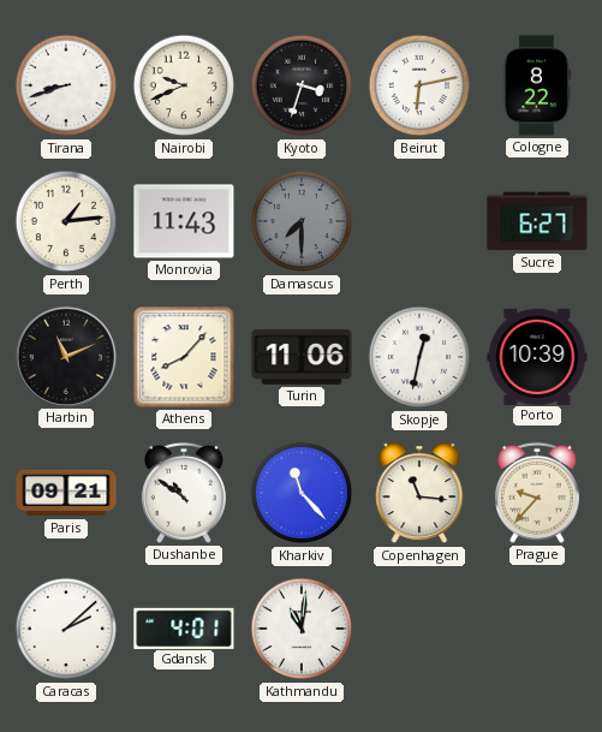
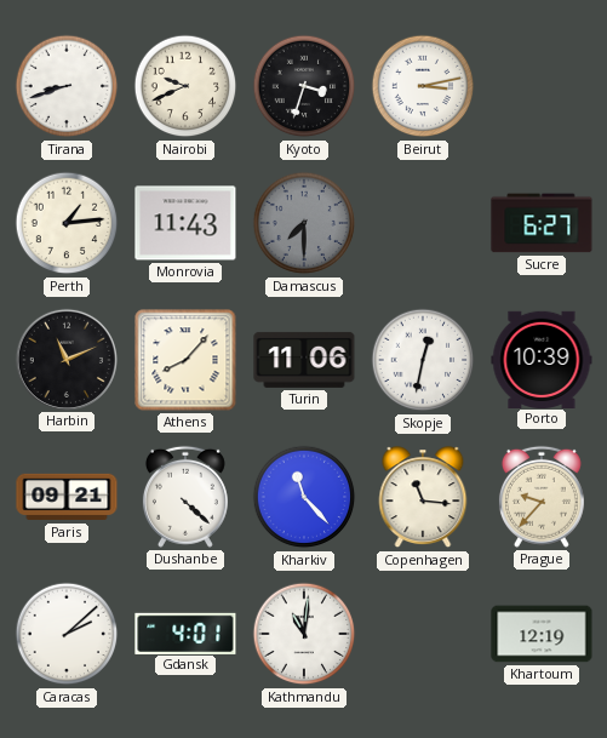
Beirut: 6:13 -> 3:13
Cologne: 8:22 -> none
Dushanbe: 10:51 -> 4:22
Khartoum: none -> 12:19
